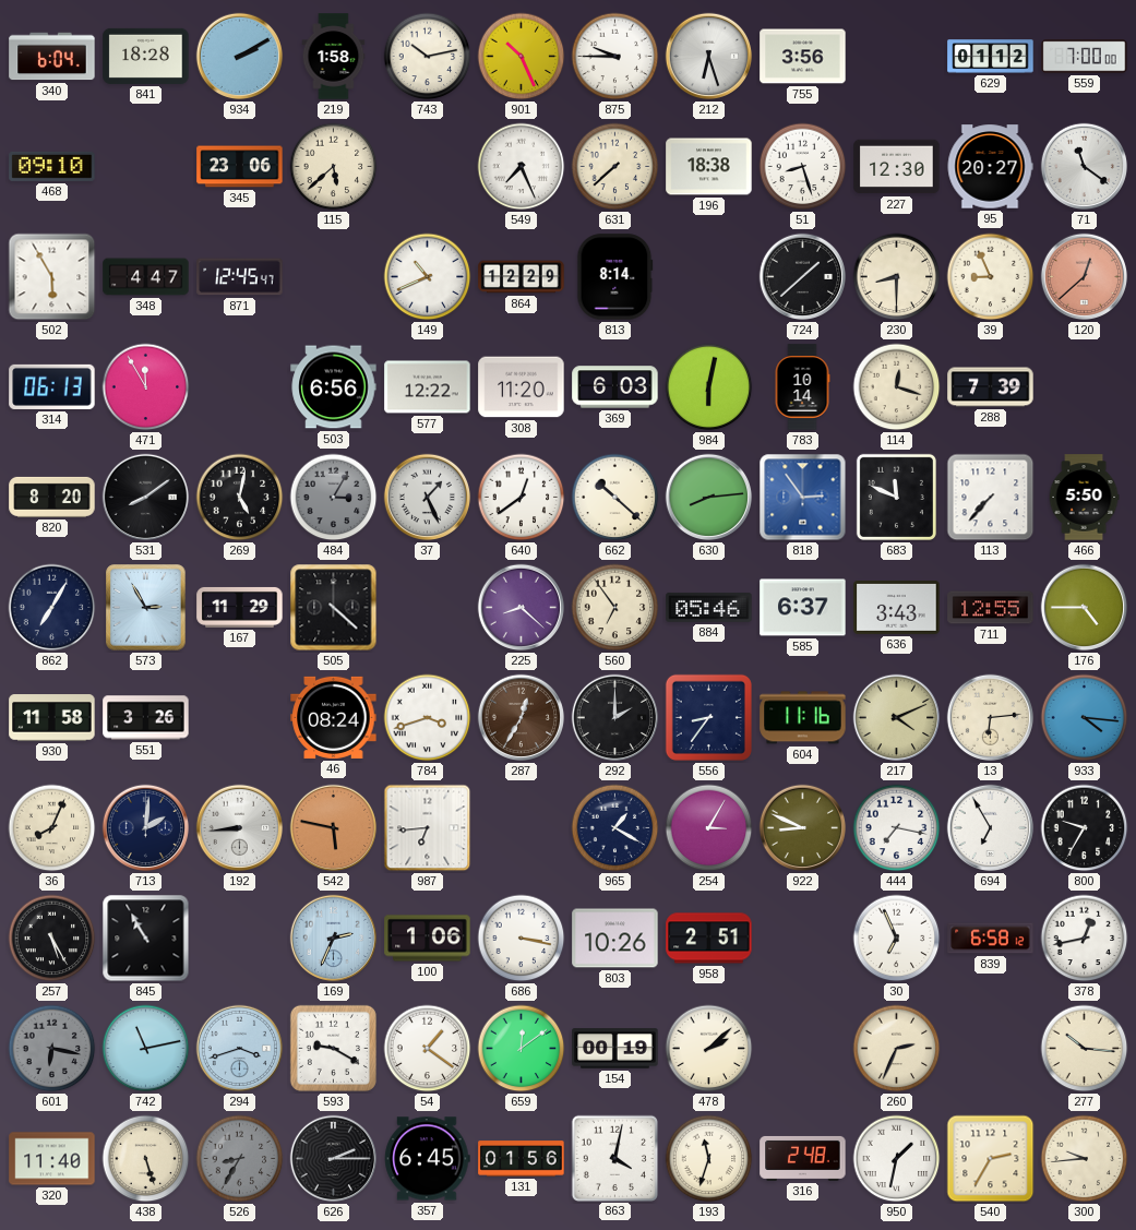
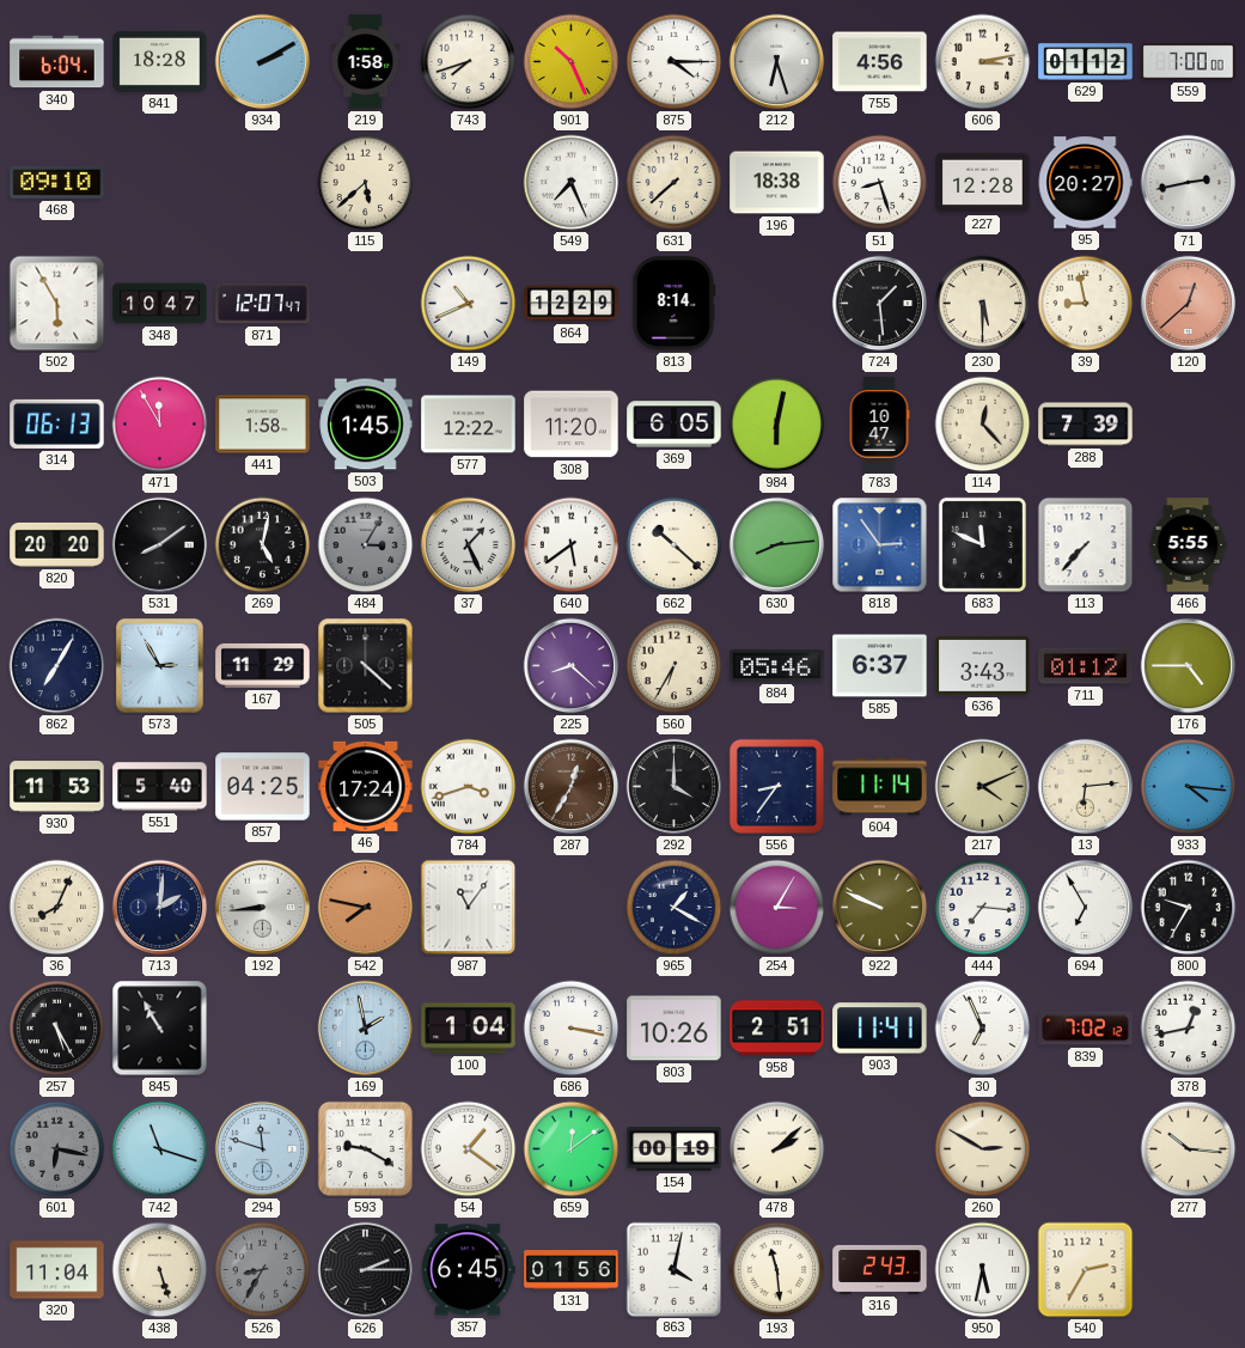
743: 10:13 -> 7:42
875: 9:45 -> 4:15
755: 3:56 -> 4:56
606: none -> 3:13
345: 23:06 -> none
227: 12:30 -> 12:28
71: 11:21 -> 2:43
348: 4:47 -> 10:47
871: 12:45 -> 12:07
724: 1:38 -> 1:29
230: 8:30 -> 5:30
39: 8:56 -> 8:58
441: none -> 1:58
503: 6:56 -> 1:45
369: 6:03 -> 6:05
783: 10:14 -> 10:47
114: 12:18 -> 12:23
820: 8:20 -> 20:20
640: 12:39 -> 5:39
466: 5:50 -> 5:55
560: 6:54 -> 6:35
711: 12:55 -> 01:12
930: 11:58 -> 11:53
551: 3:26 -> 5:40
857: none -> 04:25
46: 08:24 -> 17:24
292: 2:00 -> 4:00
604: 11:16 -> 11:14
542: 5:47 -> 7:47
987: 6:44 -> 11:06
922: 8:49 -> 9:49
444: 7:17 -> 7:16
169: 2:34 -> 1:58
100: 1:06 -> 1:04
903: none -> 11:41
839: 6:58 -> 7:02
742: 11:13 -> 11:18
294: 3:42 -> 11:48
260: 2:34 -> 2:50
320: 11:40 -> 11:04
193: 11:33 -> 11:29
316: 2:48 -> 2:43
950: 1:32 -> 5:32
300: 9:44 -> none
